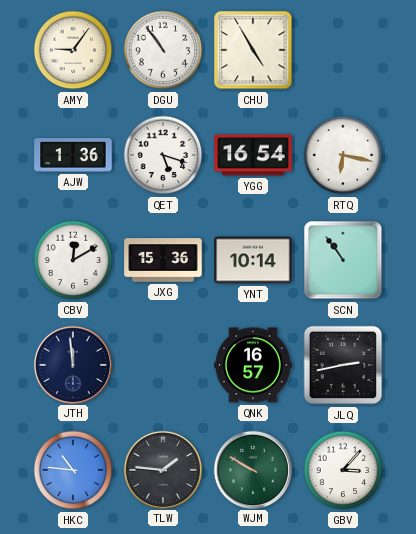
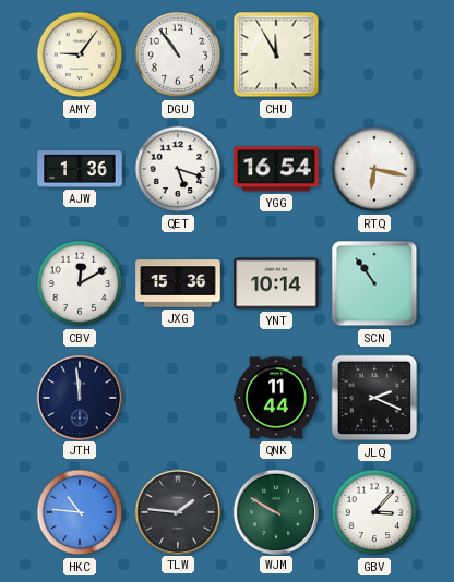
CHU: 4:55 -> 11:55
QNK: 16:57 -> 11:44
JLQ: 2:43 -> 2:19
